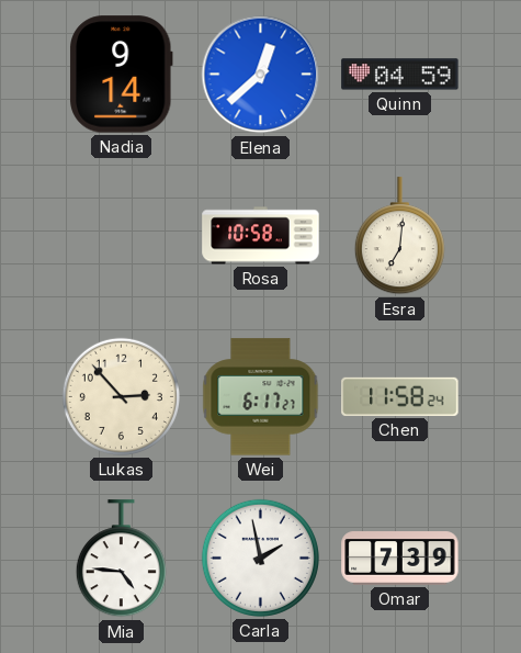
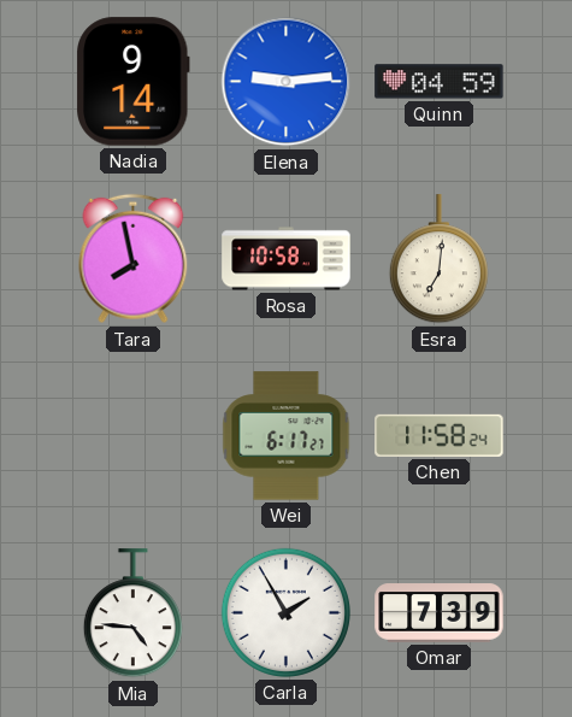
Elena: 12:38 -> 9:14
Tara: none -> 7:58
Lukas: 2:53 -> none
Carla: 1:58 -> 1:55
